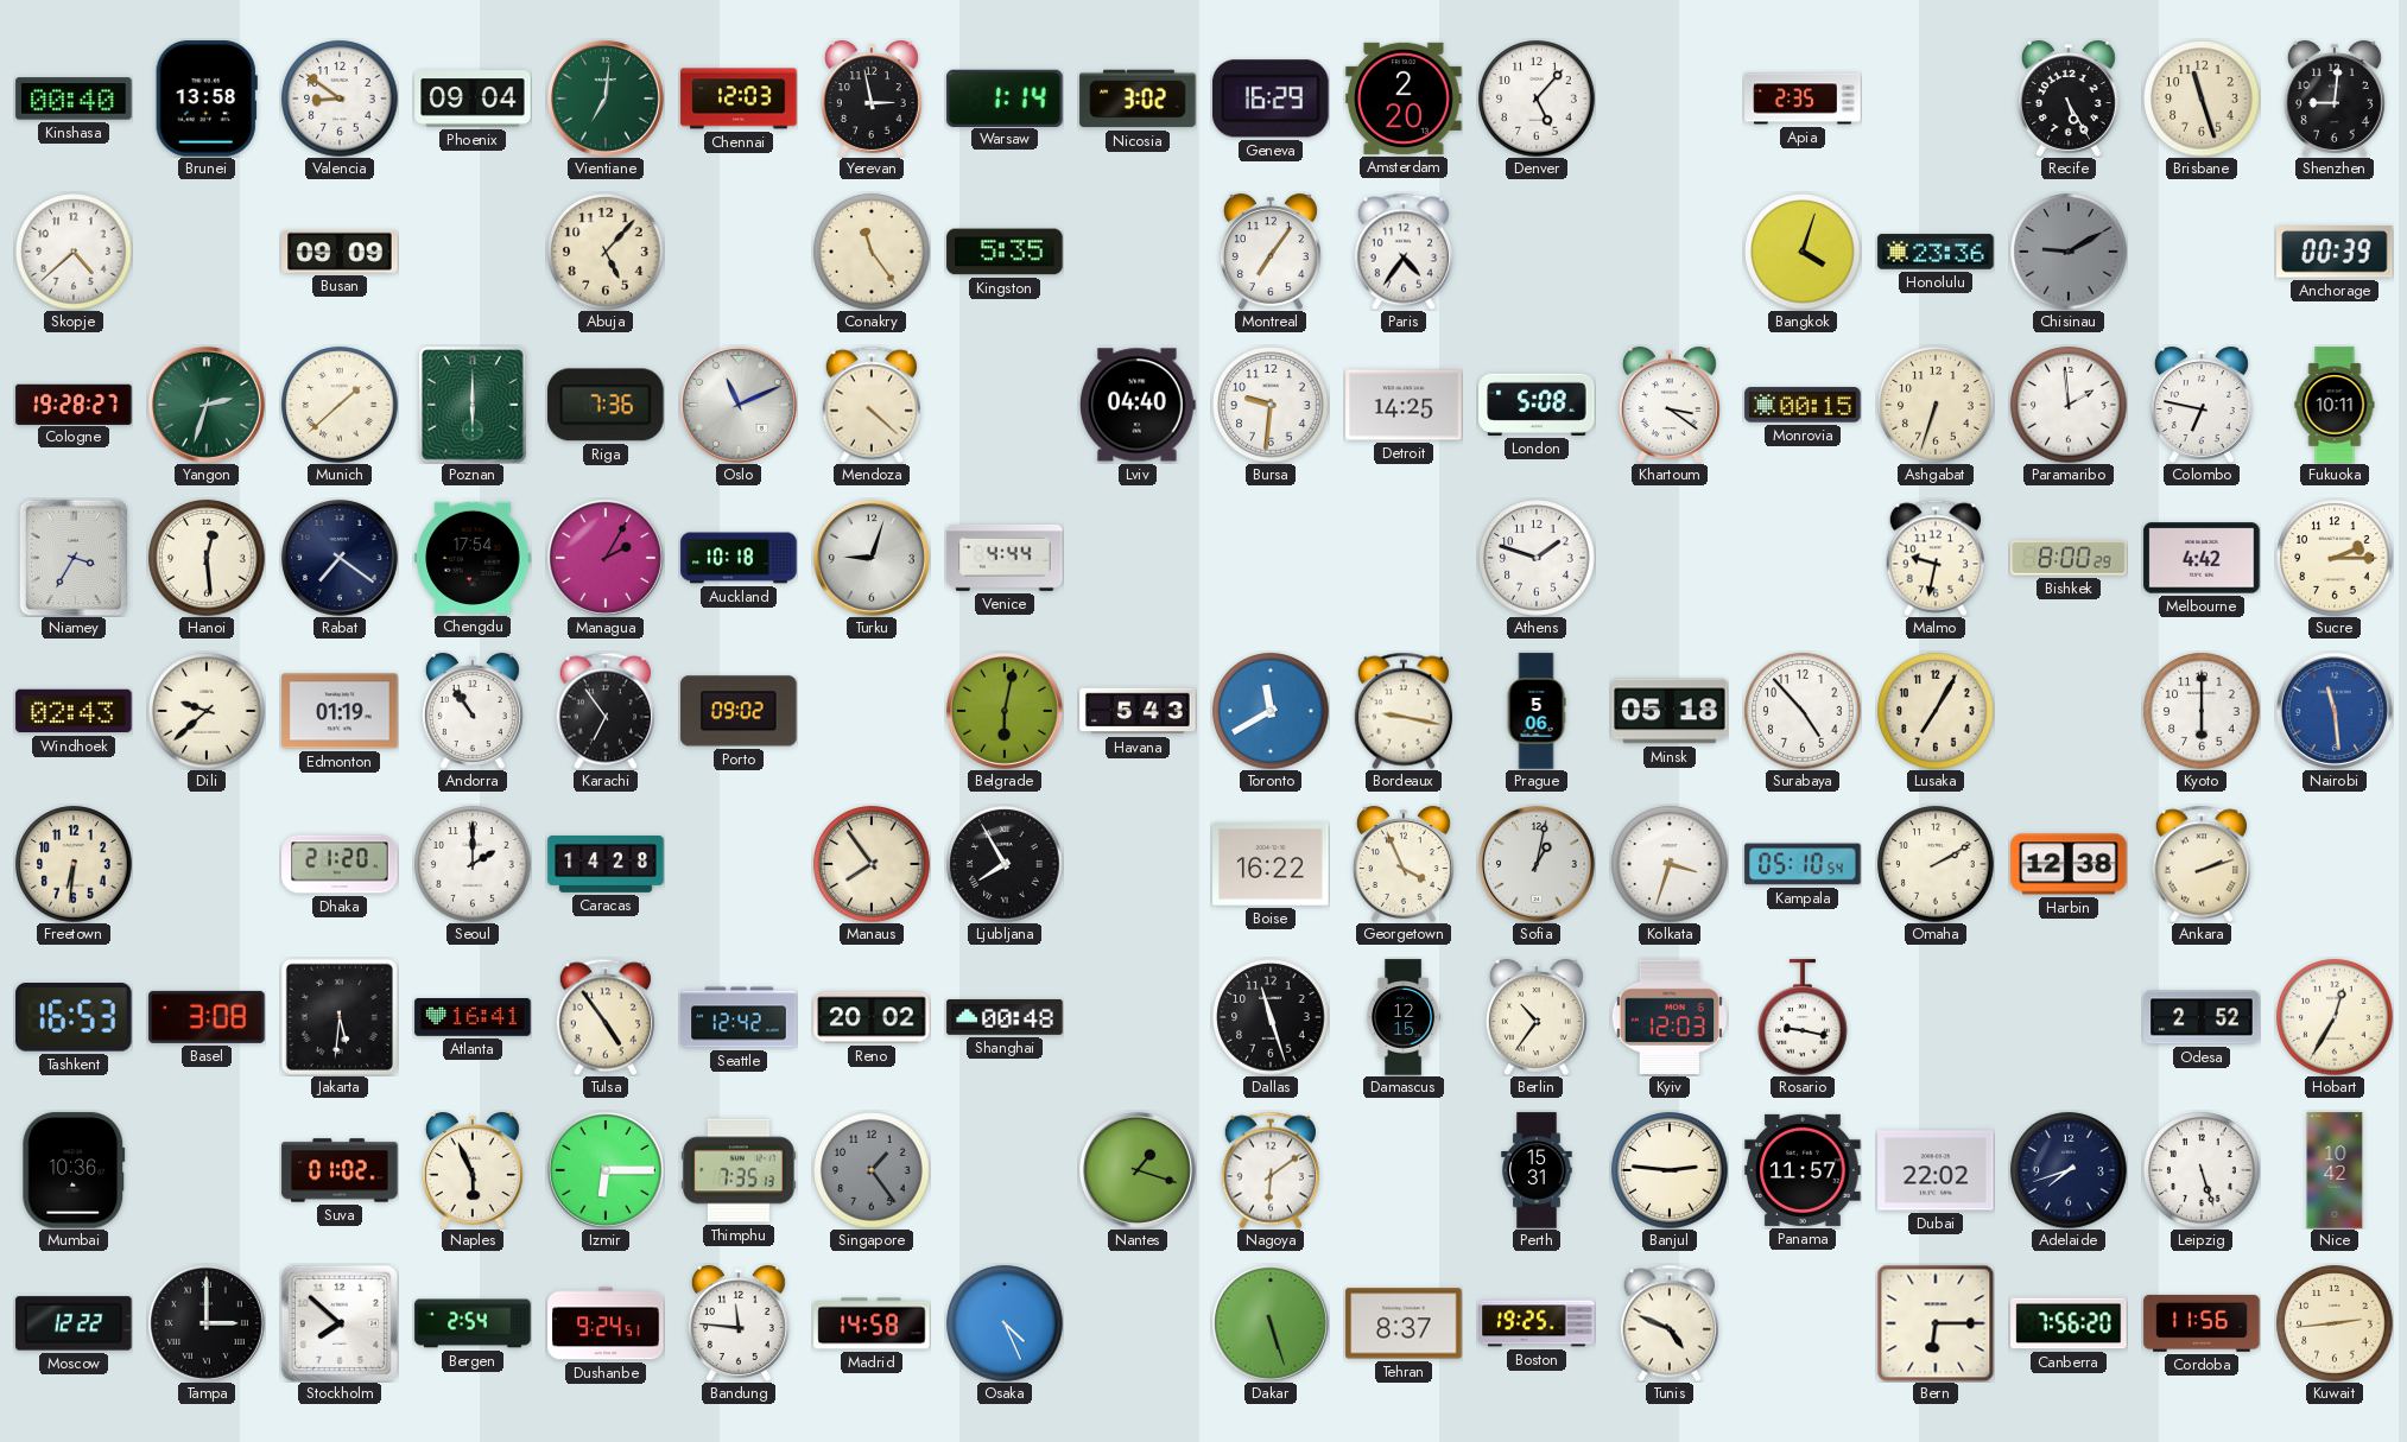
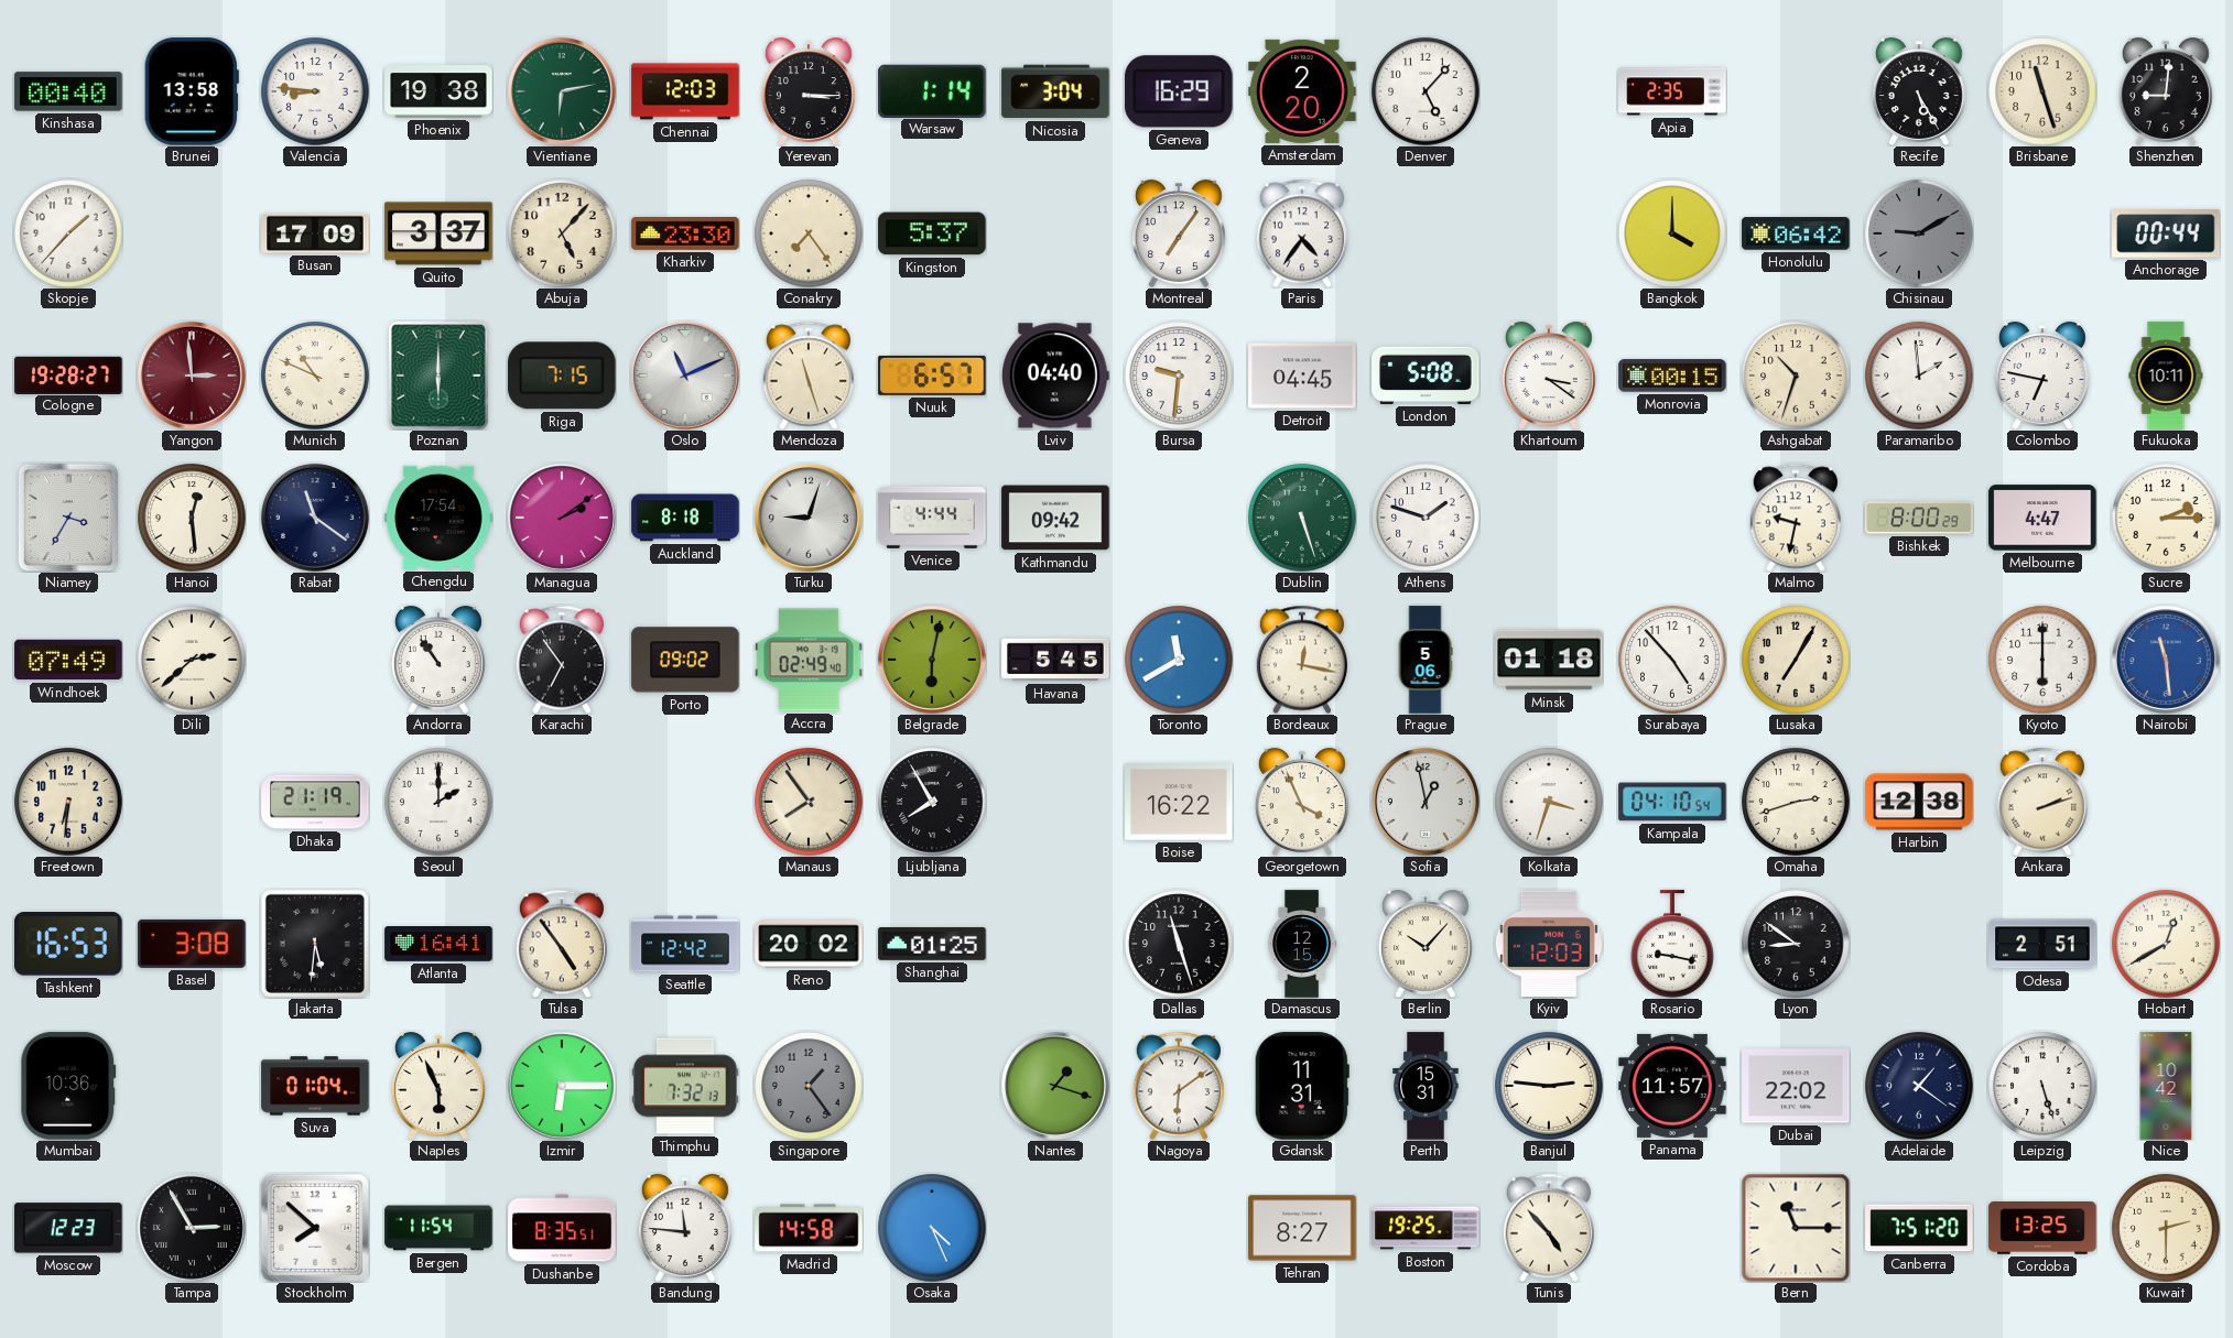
Valencia: 8:51 -> 8:46
Phoenix: 09:04 -> 19:38
Vientiane: 7:01 -> 6:13
Yerevan: 2:58 -> 3:15
Nicosia: 3:02 -> 3:04
Skopje: 4:38 -> 1:37
Busan: 09:09 -> 17:09
Quito: none -> 3:37
Kharkiv: none -> 23:30
Conakry: 11:24 -> 7:24
Kingston: 5:35 -> 5:37
Bangkok: 4:03 -> 4:00
Honolulu: 23:36 -> 06:42
Anchorage: 00:39 -> 00:44
Yangon: 2:33 -> 2:59
Yangon dial: green -> burgundy
Munich: 1:38 -> 10:49
Riga: 7:36 -> 7:15
Mendoza: 4:22 -> 11:27
Nuuk: none -> 6:57
Detroit: 14:25 -> 04:45
Ashgabat: 6:33 -> 10:33
Rabat: 7:21 -> 11:21
Managua: 2:05 -> 2:09
Auckland: 10:18 -> 8:18
Kathmandu: none -> 09:42
Dublin: none -> 5:27
Melbourne: 4:42 -> 4:47
Windhoek: 02:43 -> 07:49
Dili: 9:38 -> 2:38
Edmonton: 01:19 -> none
Accra: none -> 02:49
Havana: 5:43 -> 5:45
Bordeaux: 9:17 -> 12:17
Minsk: 05:18 -> 01:18
Dhaka: 21:20 -> 21:19
Caracas: 14:28 -> none
Sofia: 1:02 -> 12:58
Kampala: 05:10 -> 04:10
Omaha: 2:10 -> 2:42
Shanghai: 00:48 -> 01:25
Berlin: 10:36 -> 10:07
Lyon: none -> 8:51
Odesa: 2:52 -> 2:51
Hobart: 12:35 -> 12:40
Suva: 01:02 -> 01:04
Thimphu: 7:35 -> 7:32
Gdansk: none -> 11:31
Adelaide: 7:42 -> 1:21
Moscow: 12:22 -> 12:23
Tampa: 3:00 -> 2:55
Bergen: 2:54 -> 11:54
Dushanbe: 9:24 -> 8:35
Dakar: 5:27 -> none
Tehran: 8:37 -> 8:27
Tunis: 4:49 -> 4:53
Bern: 6:15 -> 11:15
Canberra: 7:56 -> 7:51
Cordoba: 11:56 -> 13:25
Kuwait: 2:44 -> 2:30
